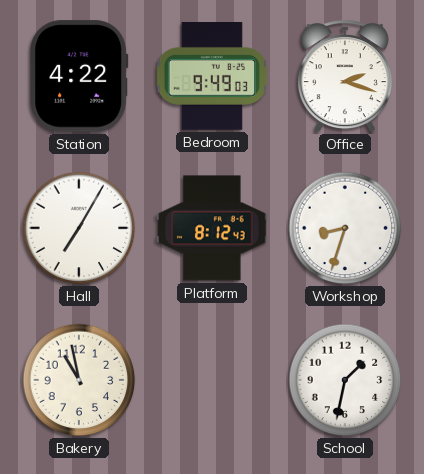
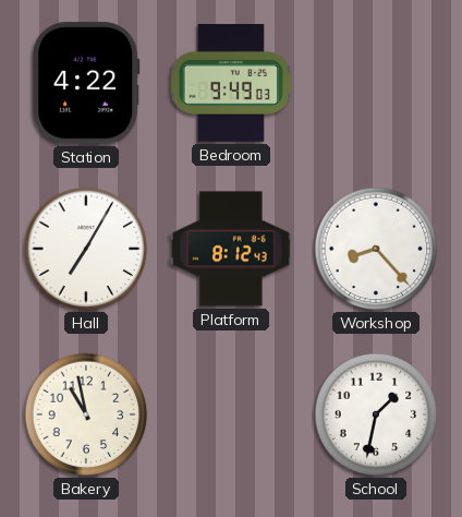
Office: 2:18 -> none
Workshop: 8:33 -> 8:23
